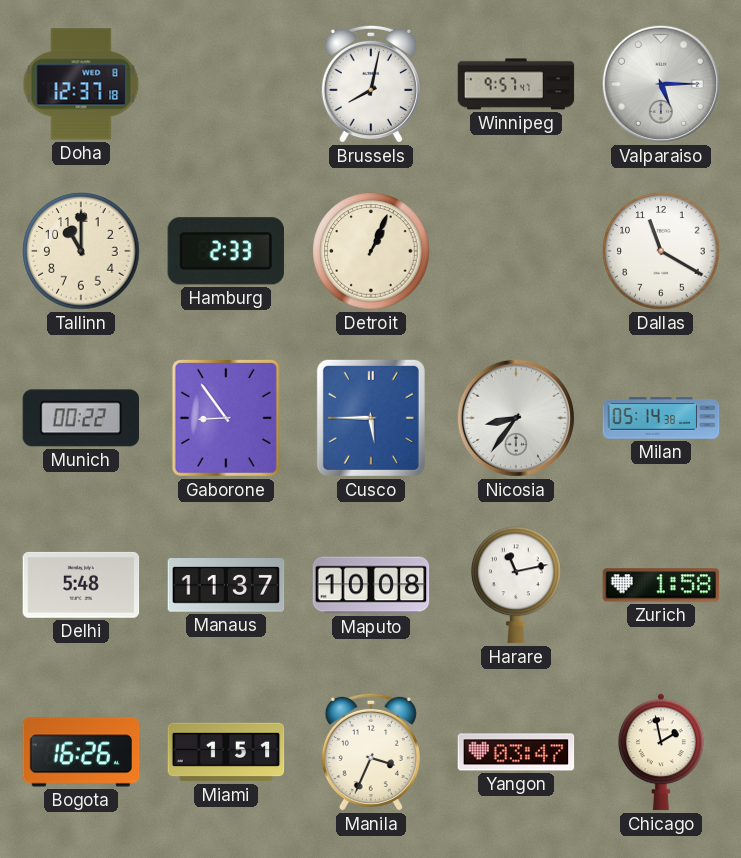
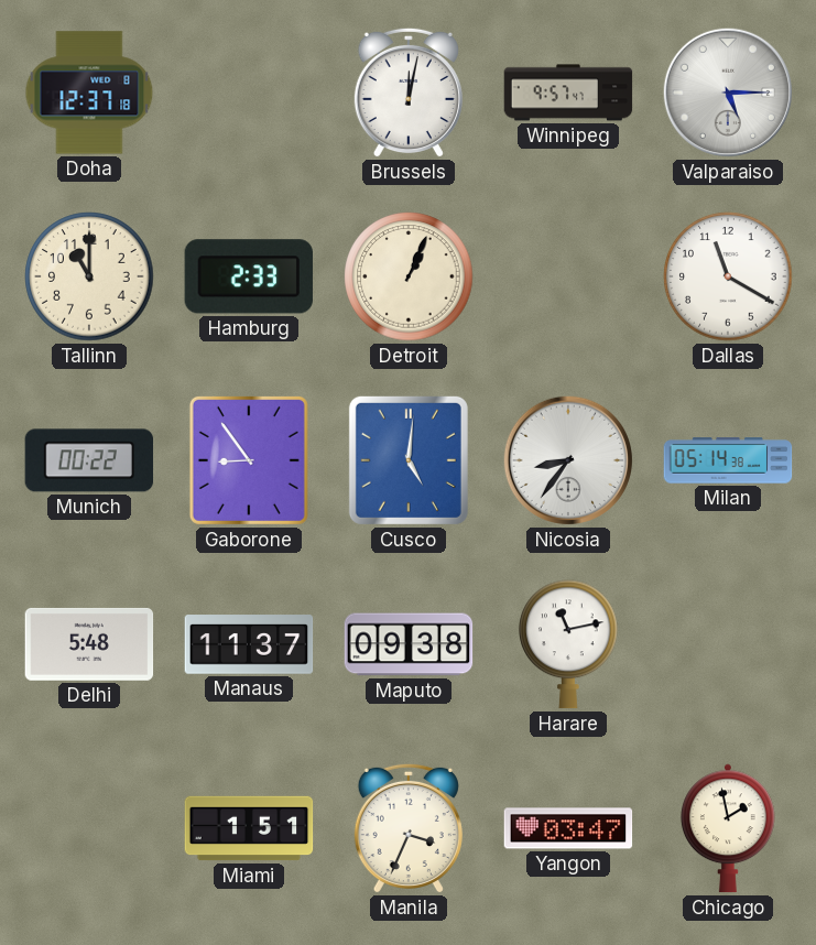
Brussels: 8:02 -> 12:02
Cusco: 5:45 -> 5:01
Maputo: 10:08 -> 09:38
Zurich: 1:58 -> none
Bogota: 16:26 -> none
